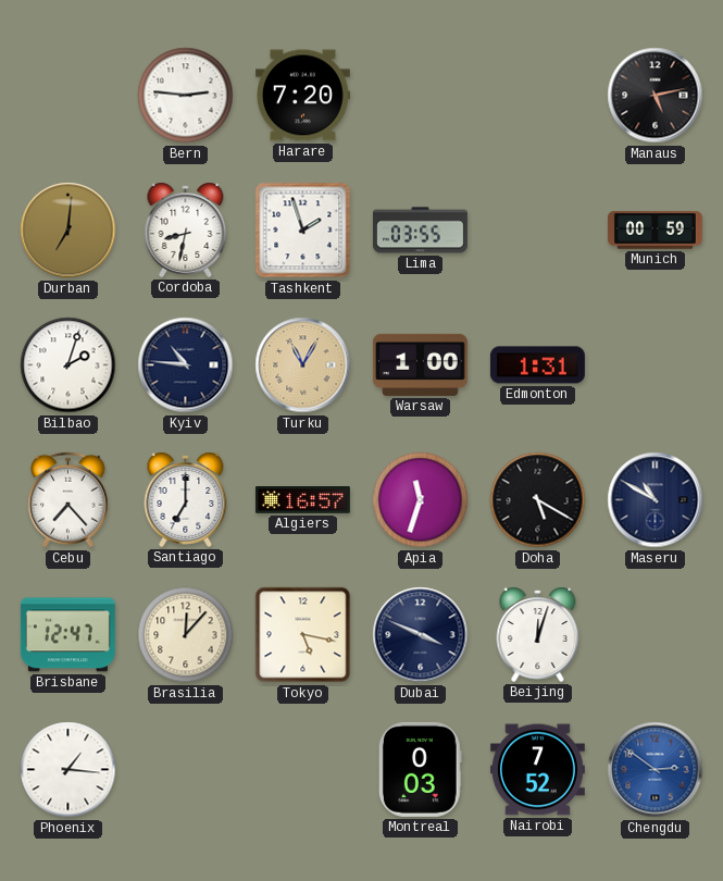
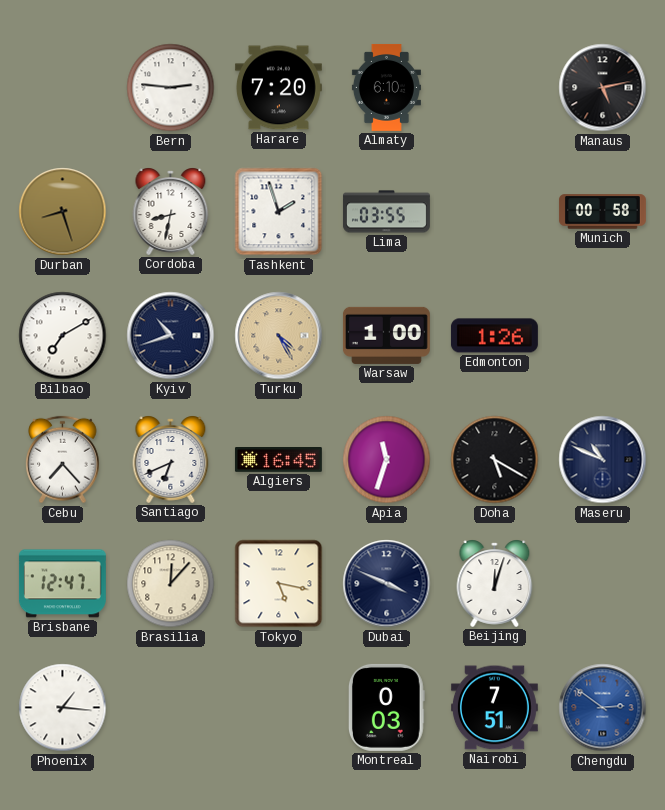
Almaty: none -> 6:10
Durban: 7:01 -> 8:27
Munich: 00:59 -> 00:58
Bilbao: 2:03 -> 7:10
Kyiv: 10:46 -> 10:42
Turku: 11:05 -> 4:25
Edmonton: 1:31 -> 1:26
Santiago: 7:00 -> 6:41
Algiers: 16:57 -> 16:45
Maseru: 10:50 -> 10:49
Nairobi: 7:52 -> 7:51
